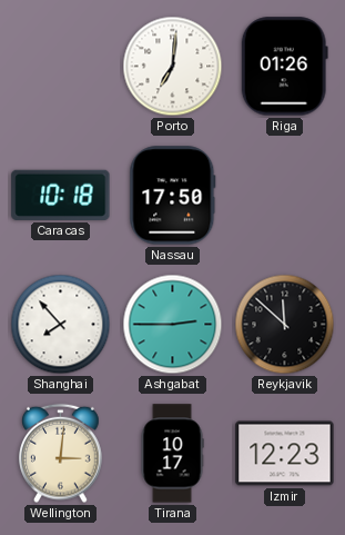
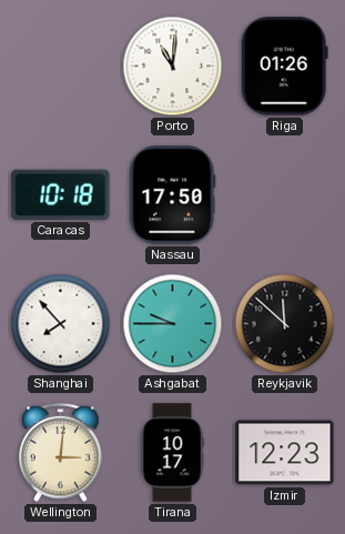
Porto: 7:01 -> 11:01
Ashgabat: 2:45 -> 9:45
